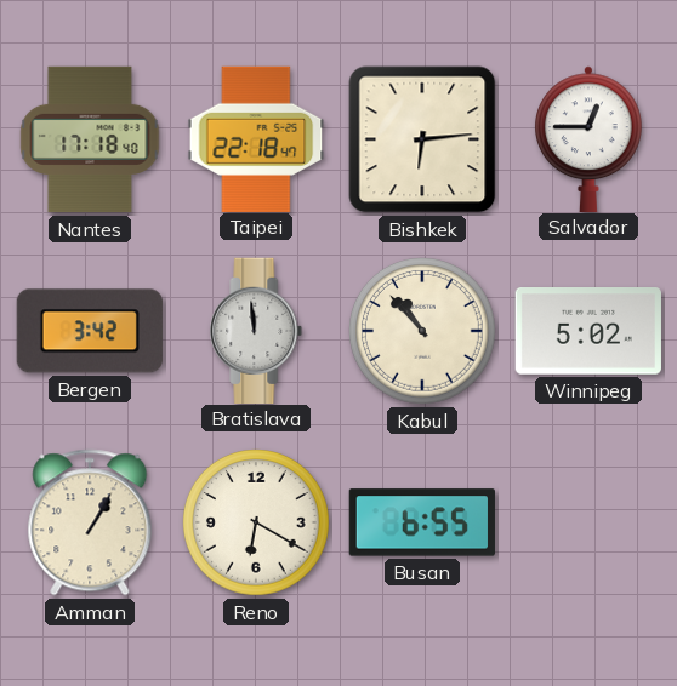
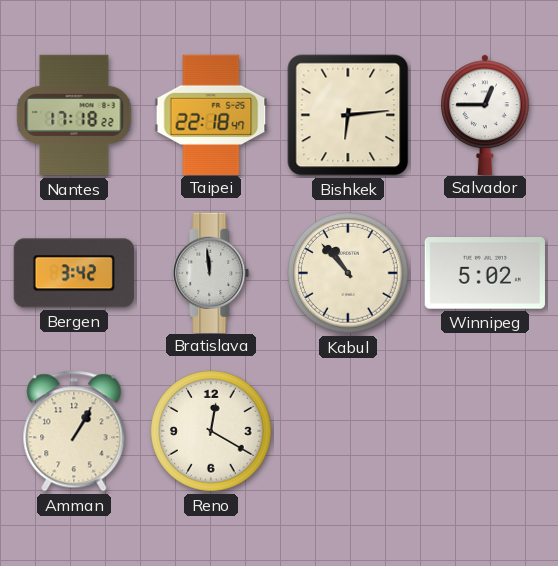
Nantes: 17:18:40 -> 17:18:22
Reno: 6:20 -> 12:20
Busan: 6:55 -> none
